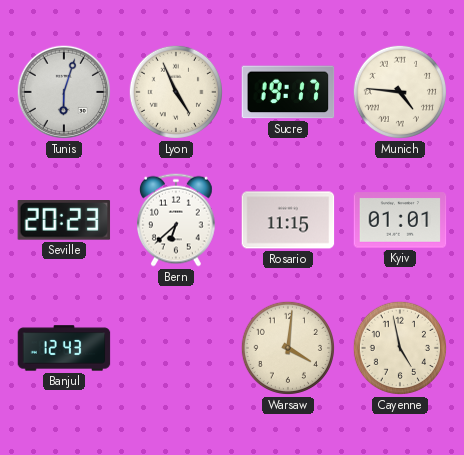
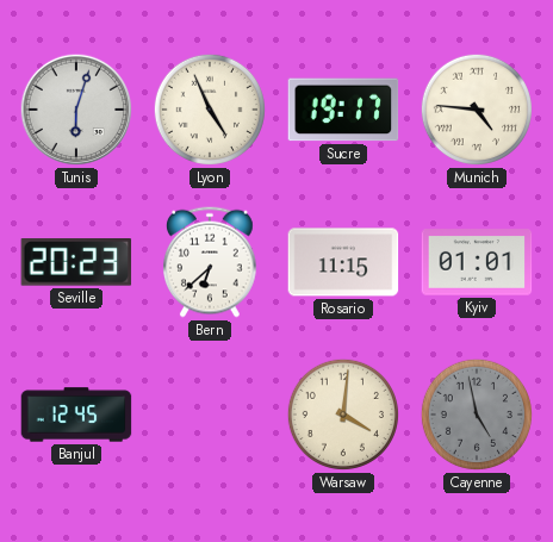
Banjul: 12:43 -> 12:45
Cayenne dial: cream -> grey
